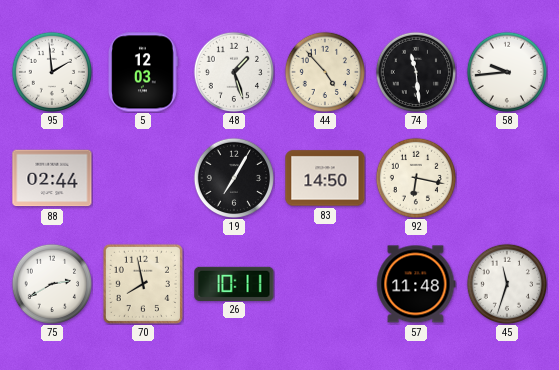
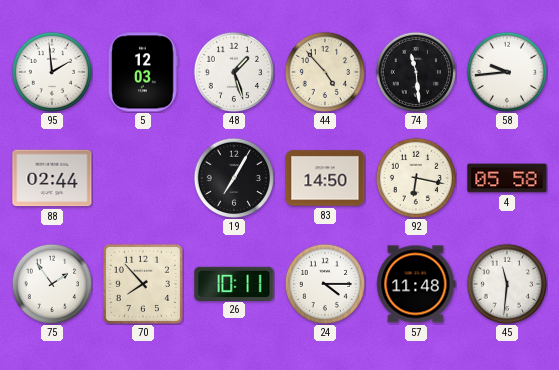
4: none -> 05:58
75: 2:40 -> 1:54
70: 7:58 -> 7:53
24: none -> 4:15
45: 11:33 -> 11:31
